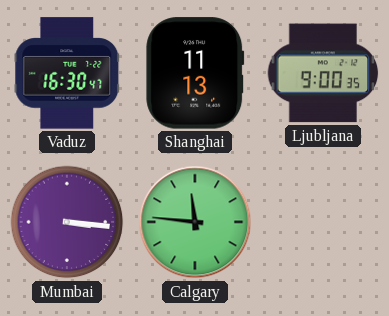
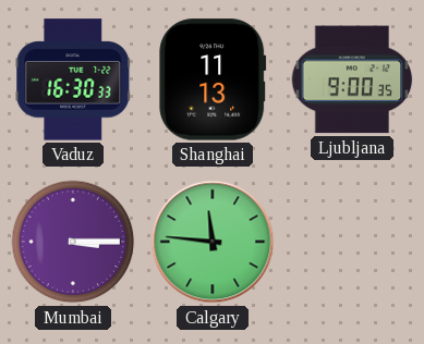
Vaduz: 16:30:47 -> 16:30:33
Mumbai: 3:16 -> 3:15
